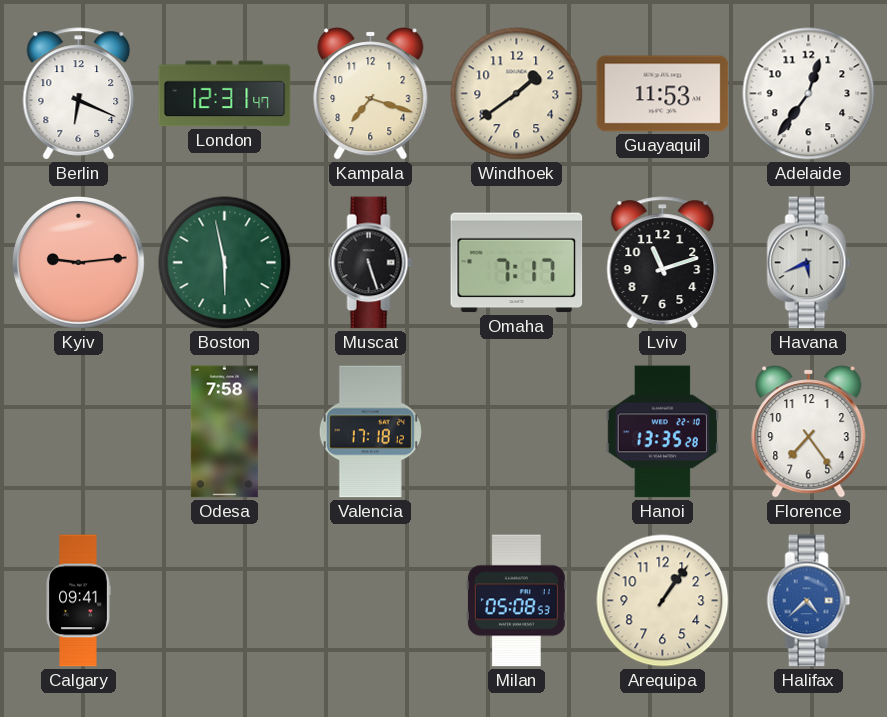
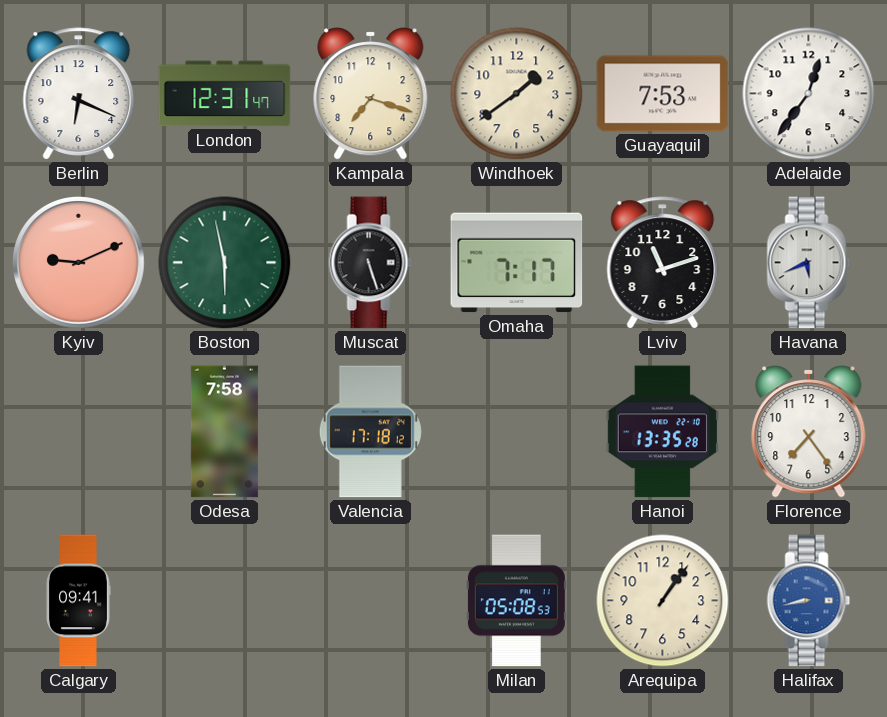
Guayaquil: 11:53 -> 7:53
Kyiv: 9:14 -> 9:11
Halifax: 4:38 -> 8:43
